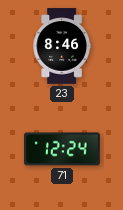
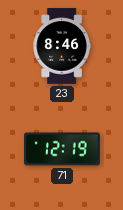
71: 12:24 -> 12:19
